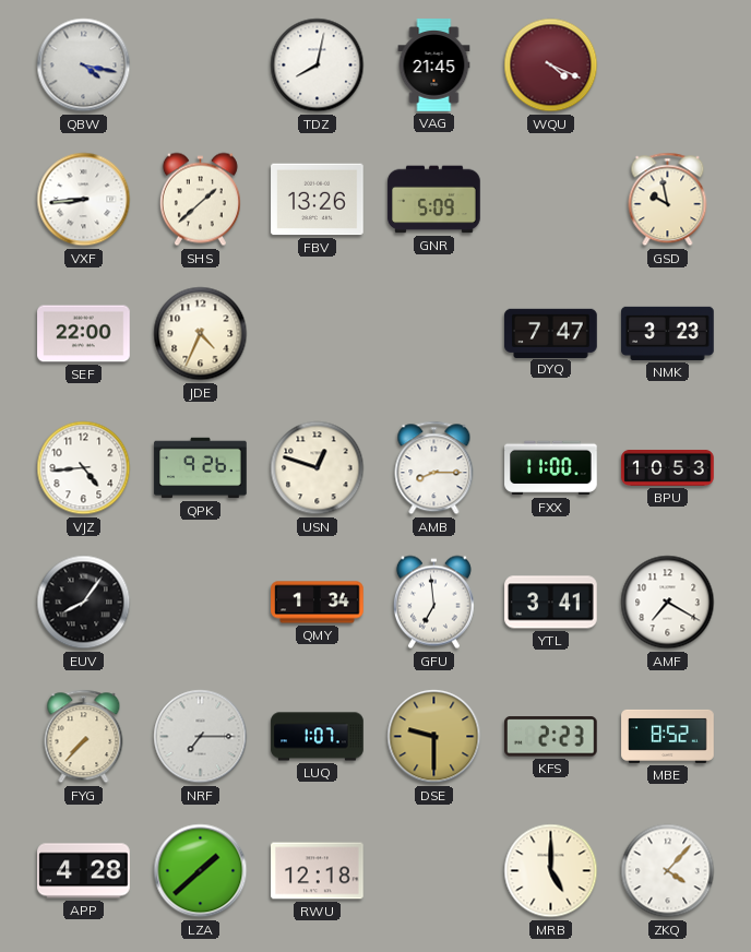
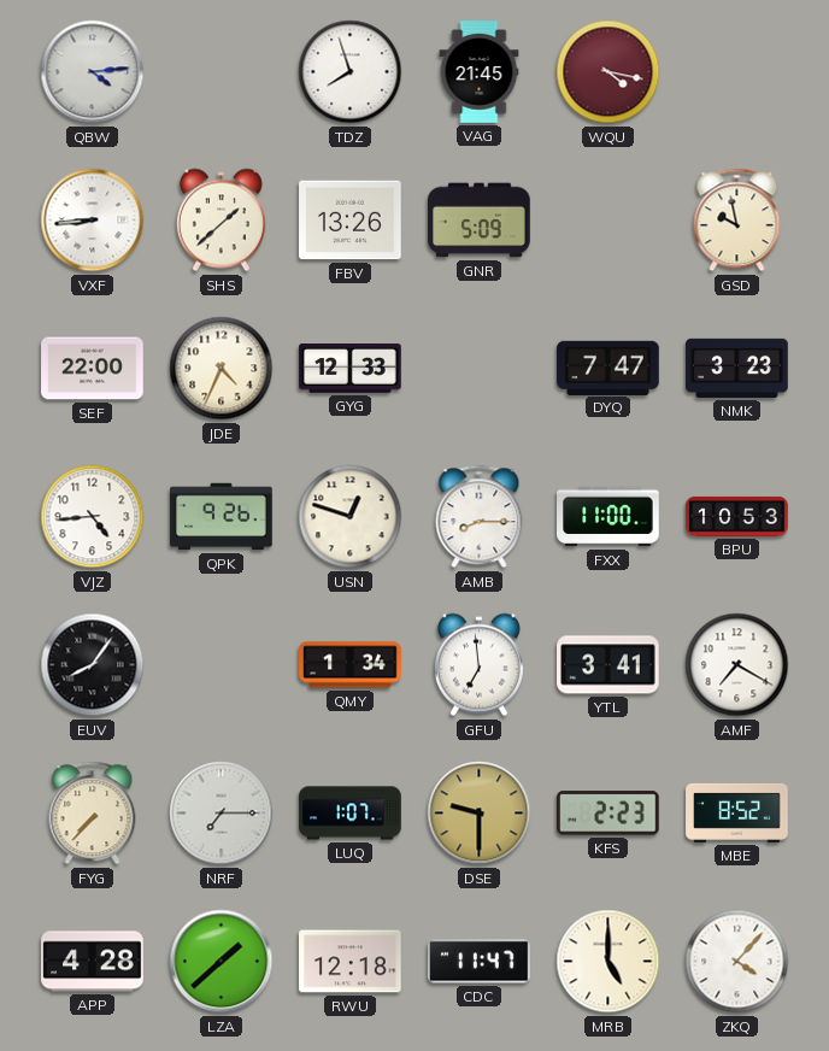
QBW: 4:17 -> 4:14
TDZ: 8:02 -> 7:57
WQU: 4:19 -> 4:17
GYG: none -> 12:33
CDC: none -> 11:47
